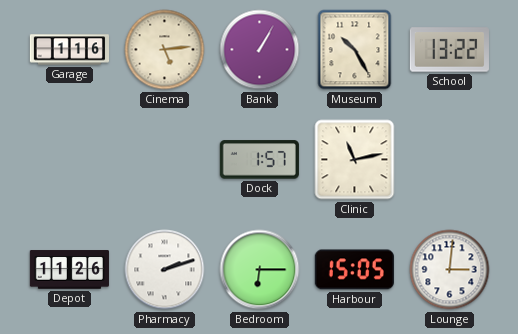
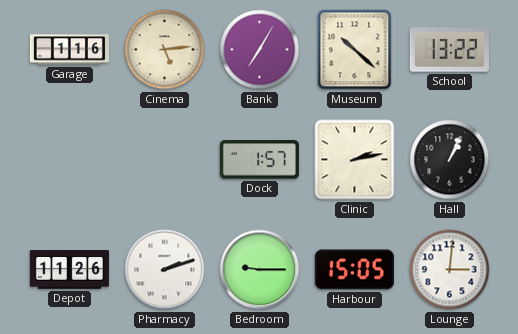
Bank: 1:05 -> 7:05
Museum: 10:25 -> 10:22
Clinic: 11:13 -> 2:13
Hall: none -> 1:04
Bedroom: 6:15 -> 9:15
